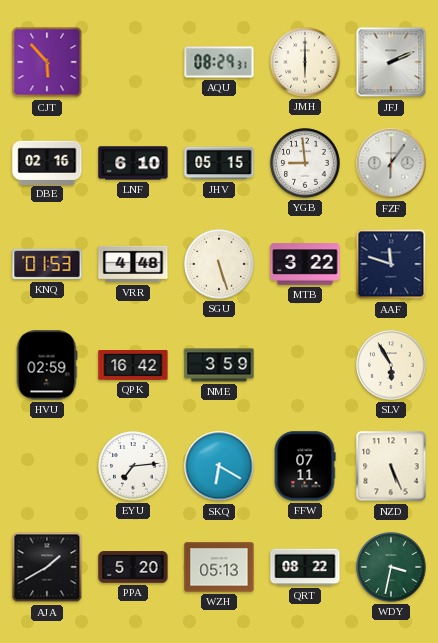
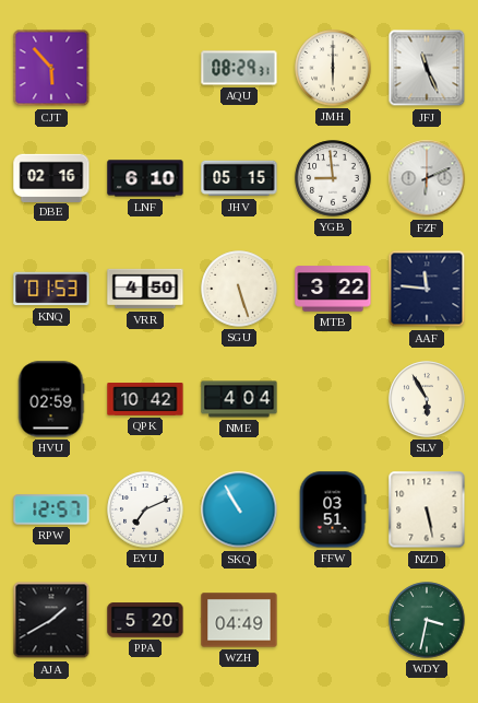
JFJ: 2:11 -> 11:26
FZF: 6:06 -> 6:11
VRR: 4:48 -> 4:50
AAF: 11:48 -> 11:46
QPK: 16:42 -> 10:42
NME: 3:59 -> 4:04
RPW: none -> 12:57
EYU: 7:14 -> 7:11
SKQ: 6:20 -> 10:55
FFW: 07:11 -> 03:51
NZD: 5:26 -> 5:28
WZH: 05:13 -> 04:49
QRT: 08:22 -> none
